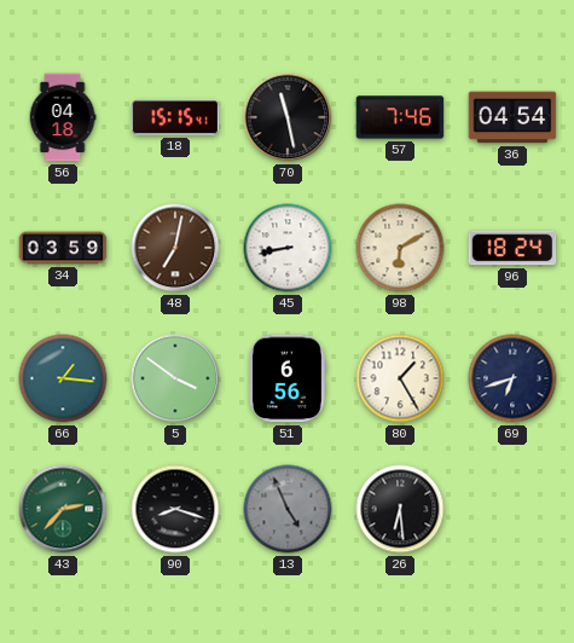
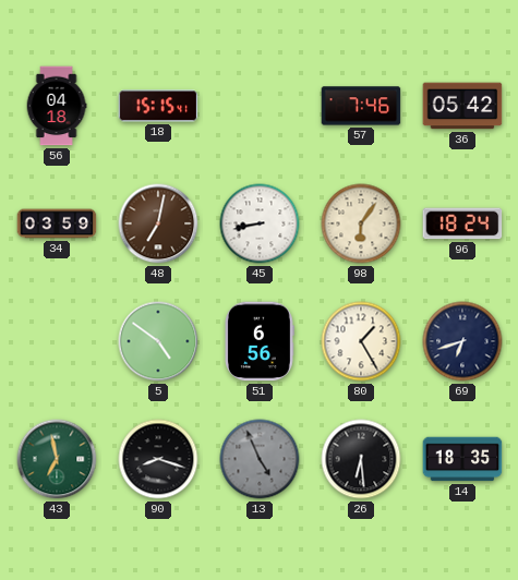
70: 11:28 -> none
36: 04:54 -> 05:42
98: 6:10 -> 6:06
66: 1:16 -> none
5: 3:51 -> 4:51
43: 2:37 -> 6:58
14: none -> 18:35
